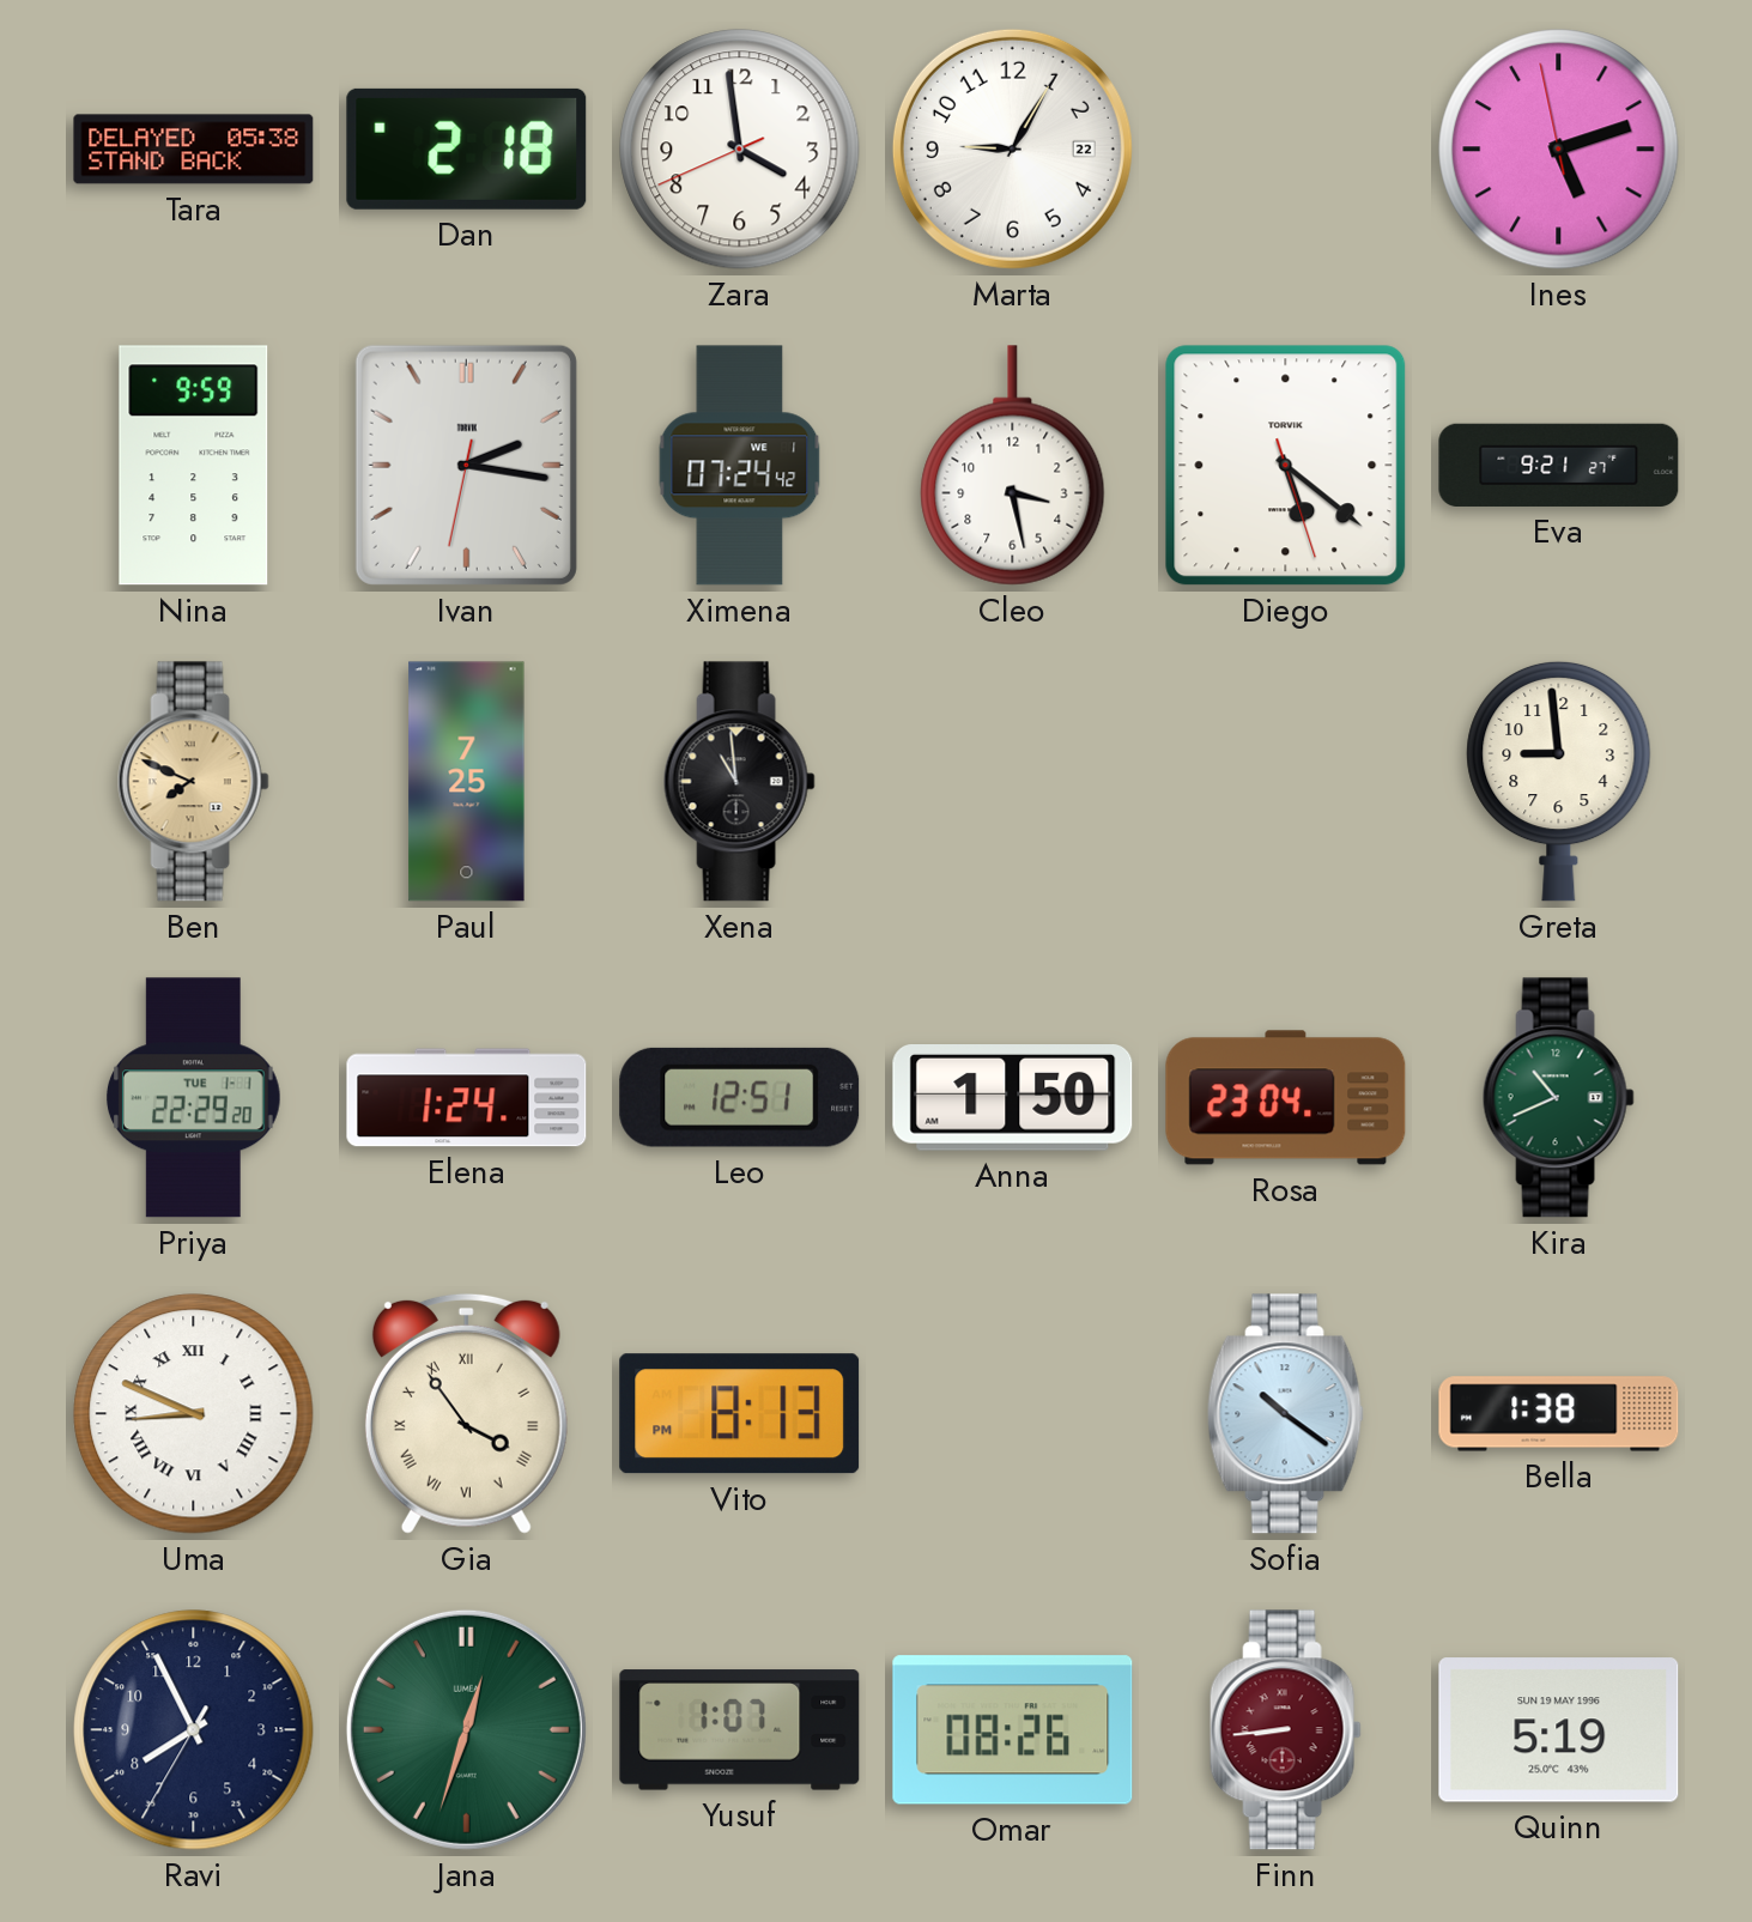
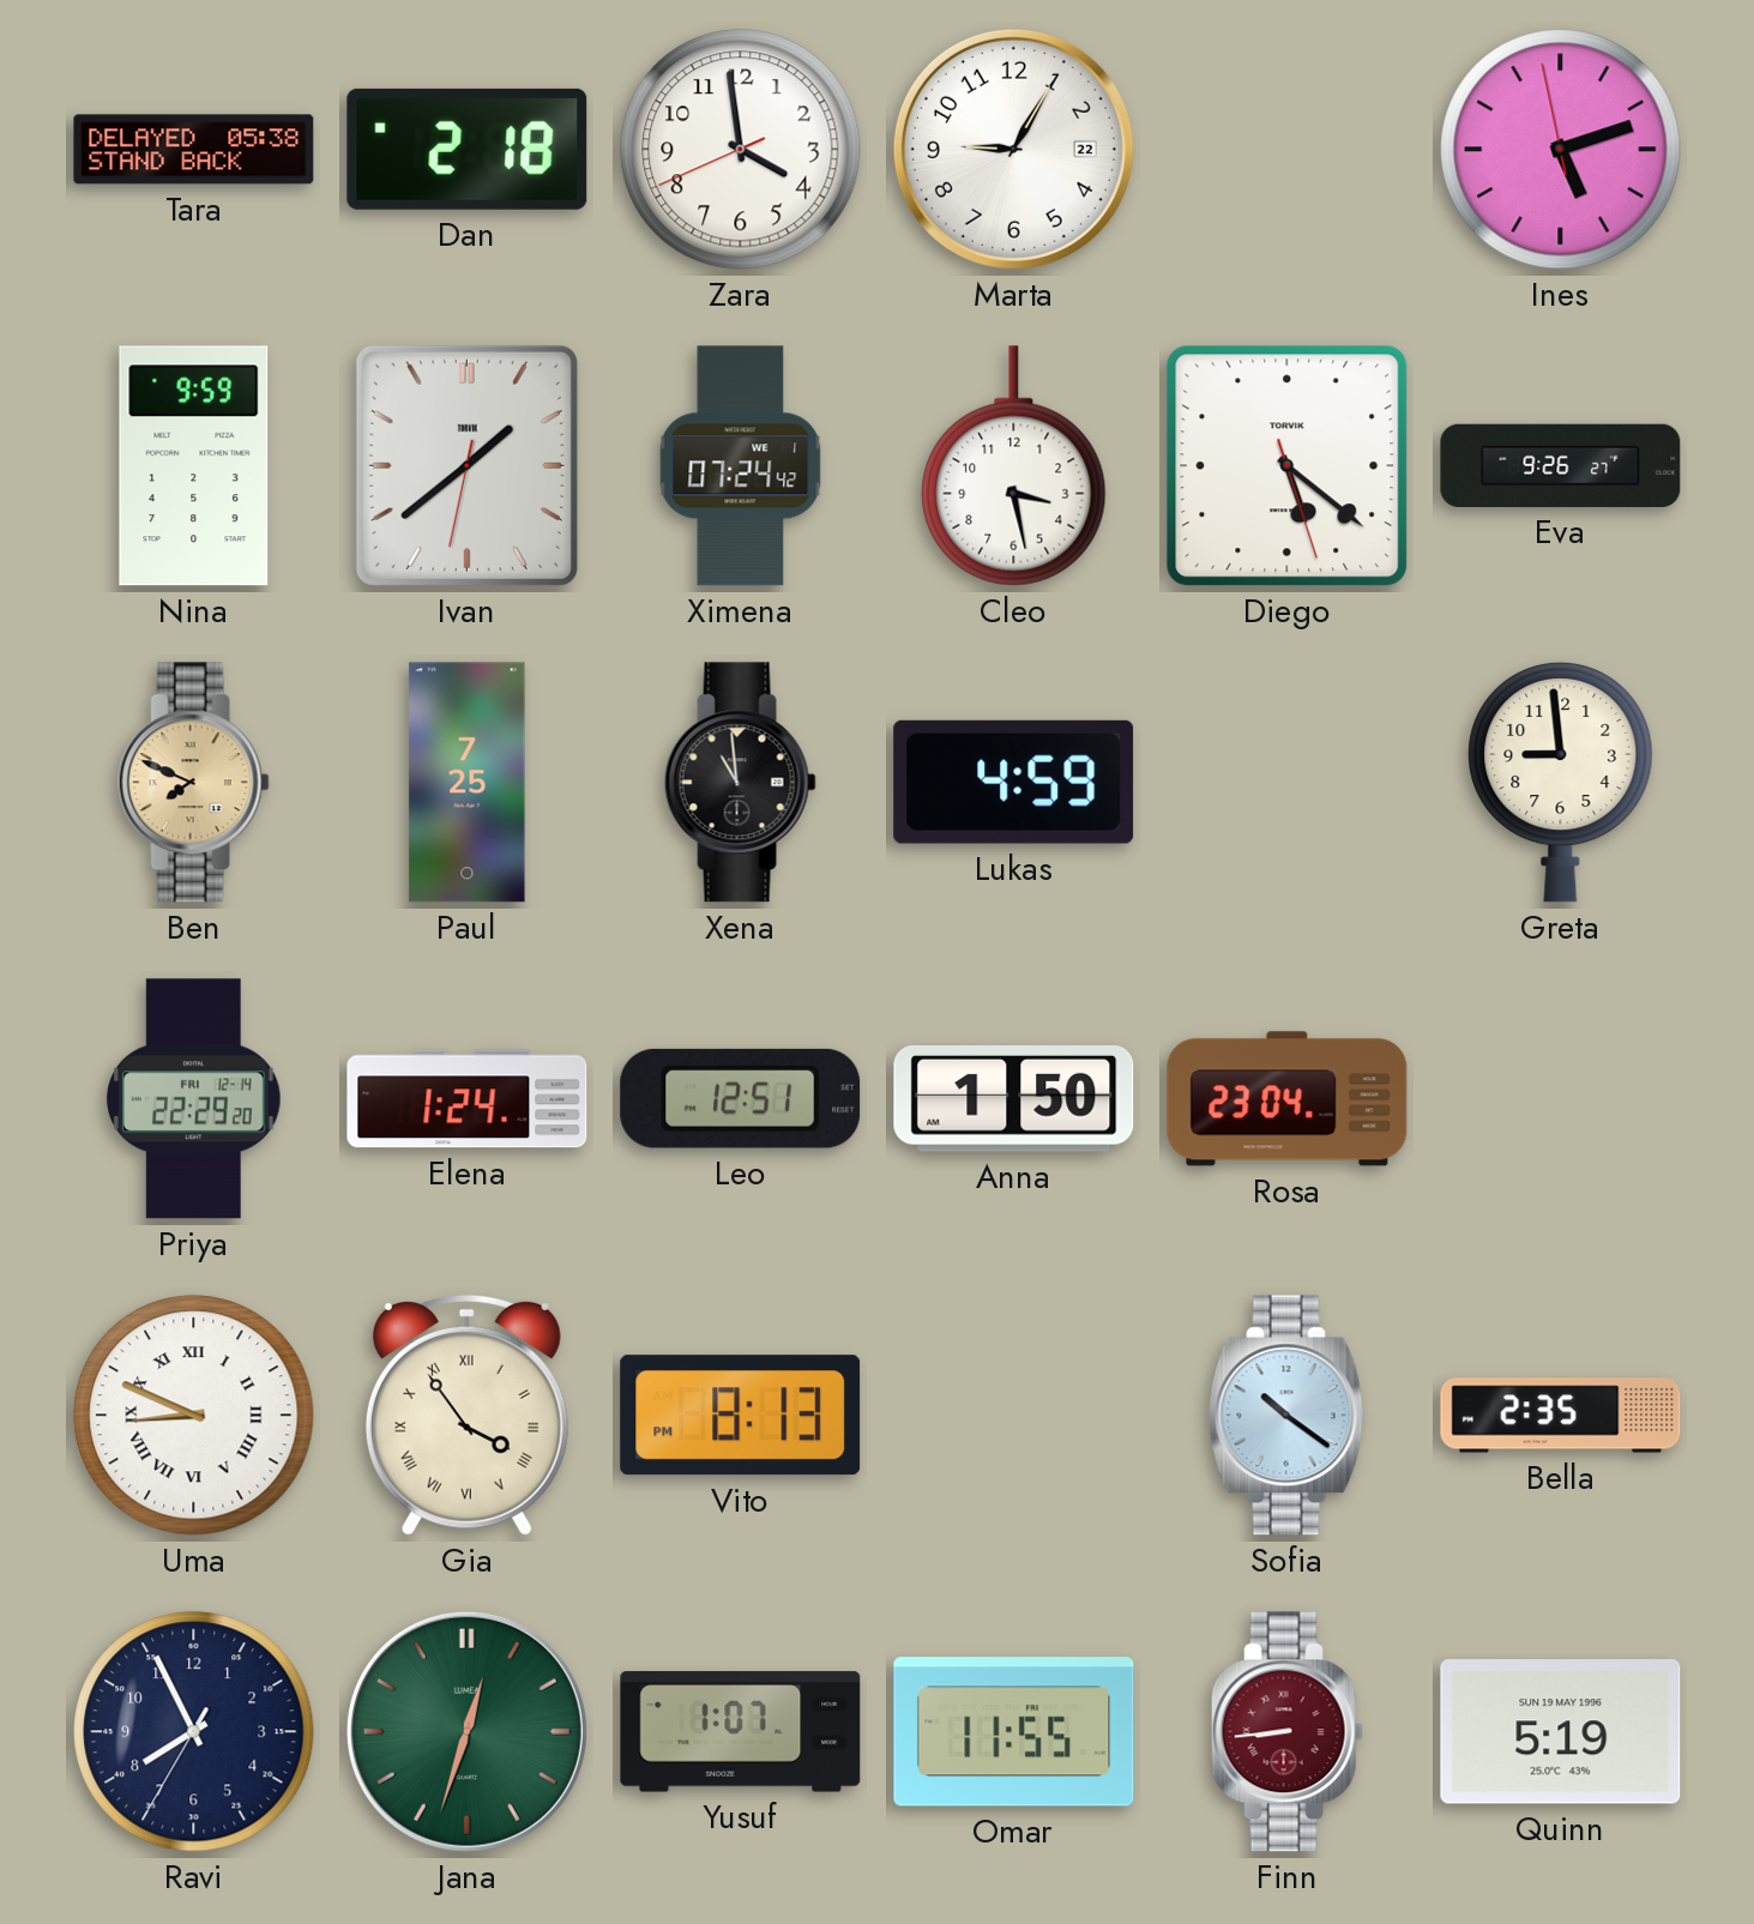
Ivan: 2:16 -> 1:38
Eva: 9:21 -> 9:26
Lukas: none -> 4:59
Priya date: TUE 1-1 -> FRI 12-14
Kira: 10:41 -> none
Bella: 1:38 -> 2:35
Omar: 08:26 -> 11:55
